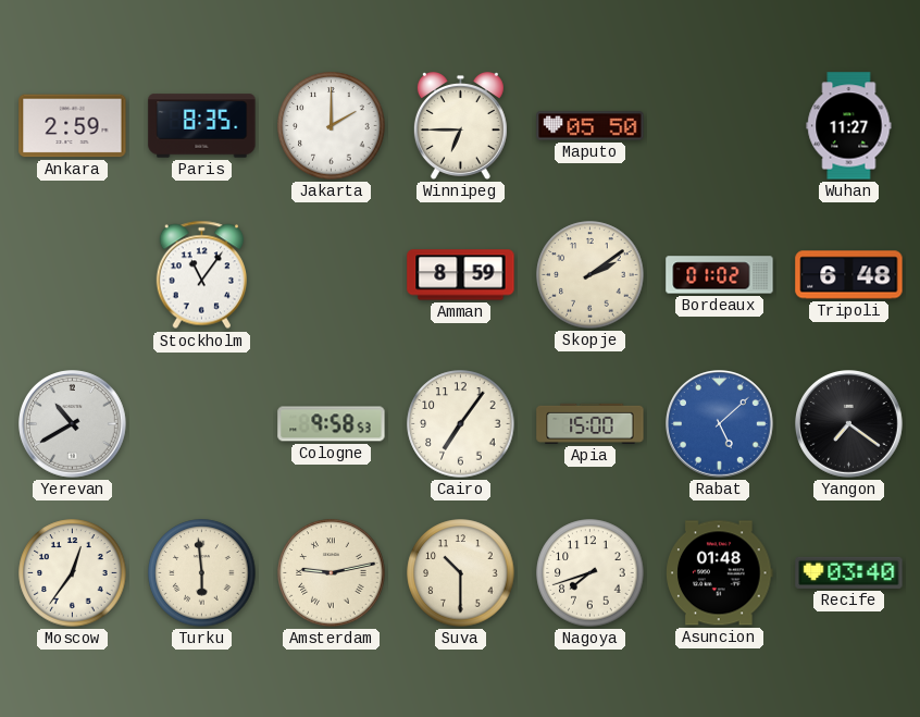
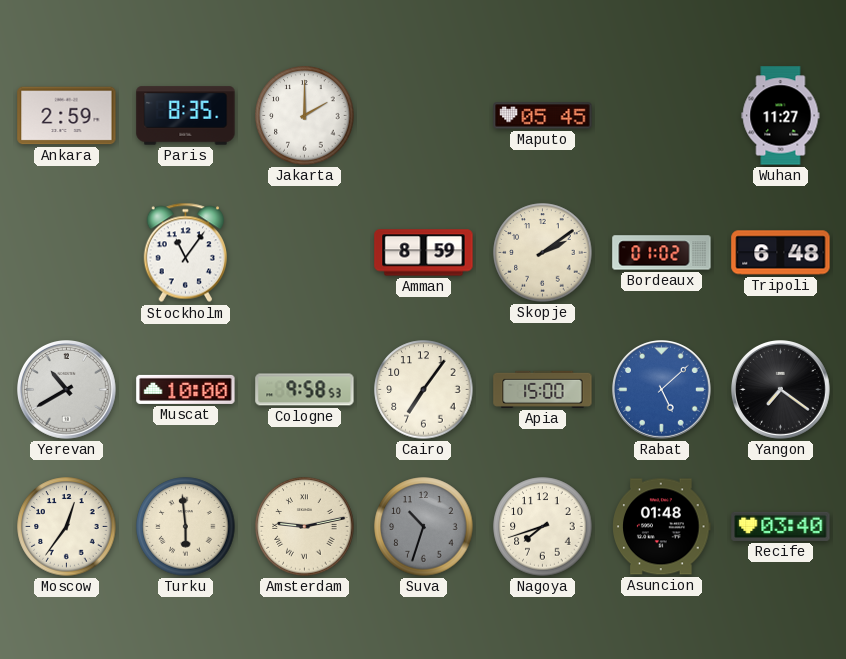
Winnipeg: 6:45 -> none
Maputo: 05:50 -> 05:45
Muscat: none -> 10:00
Suva: 10:30 -> 10:33
Suva dial: cream -> grey
